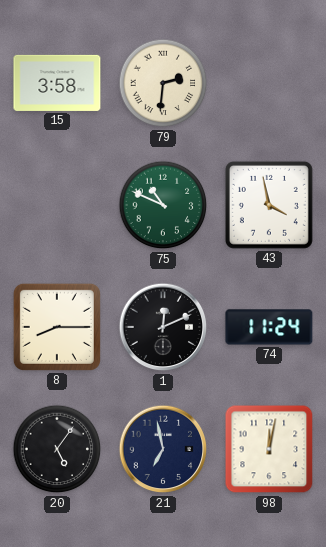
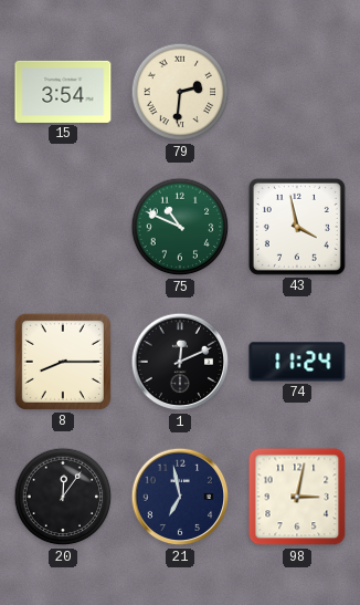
15: 3:58 -> 3:54
20: 5:06 -> 12:06
98: 12:02 -> 3:02
